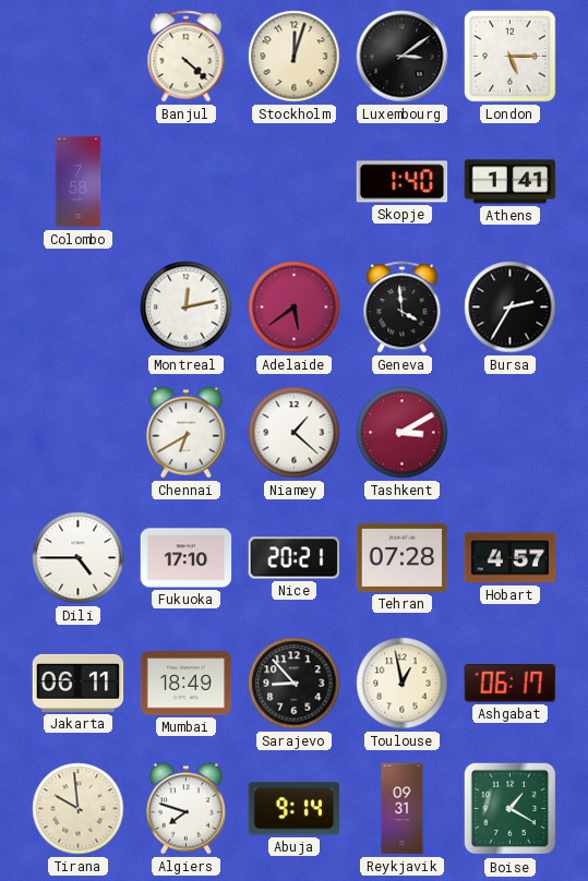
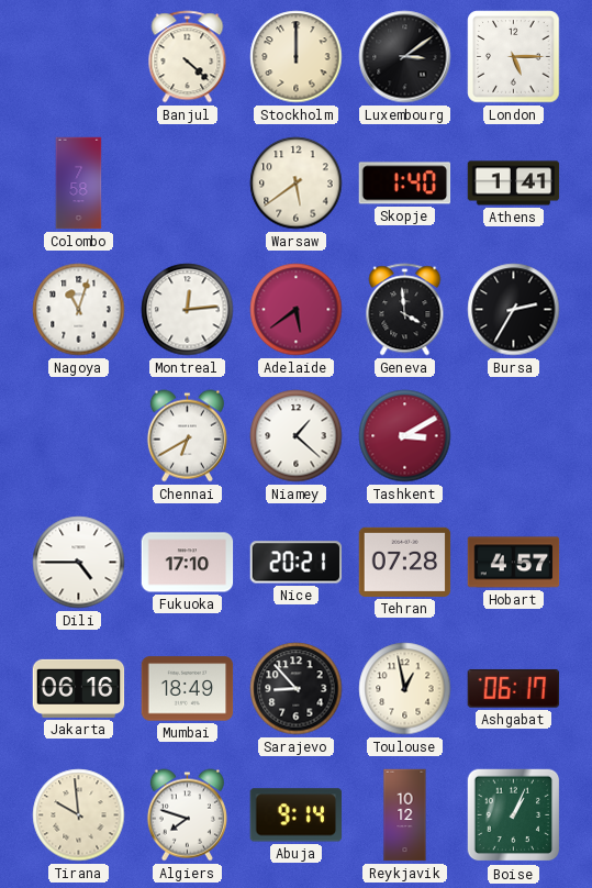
Stockholm: 12:03 -> 12:00
Warsaw: none -> 5:39
Nagoya: none -> 11:03
Montreal: 12:13 -> 12:14
Jakarta: 06:11 -> 06:16
Reykjavik: 09:31 -> 10:12
Boise: 1:20 -> 1:04
